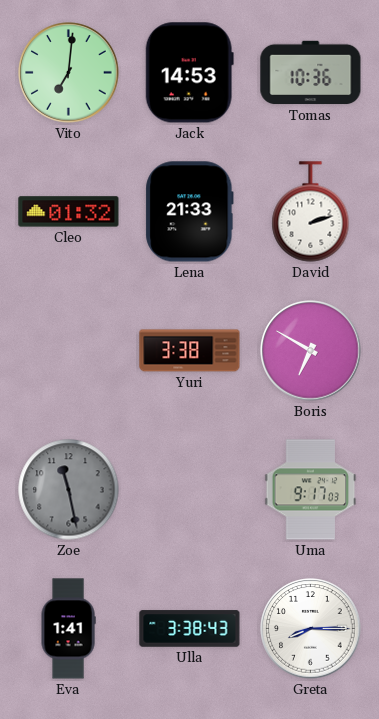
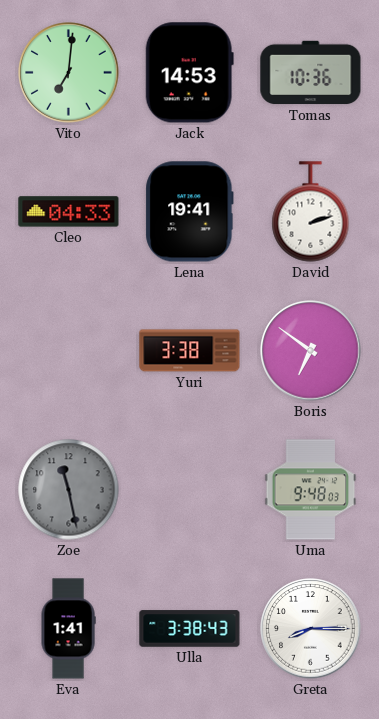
Cleo: 01:32 -> 04:33
Lena: 21:33 -> 19:41
Boris: 6:50 -> 6:51
Uma: 9:17 -> 9:48
